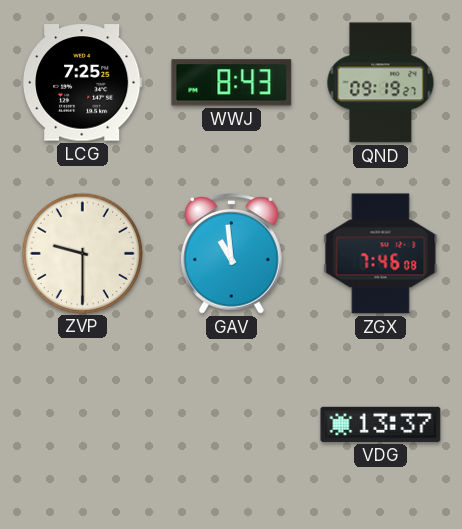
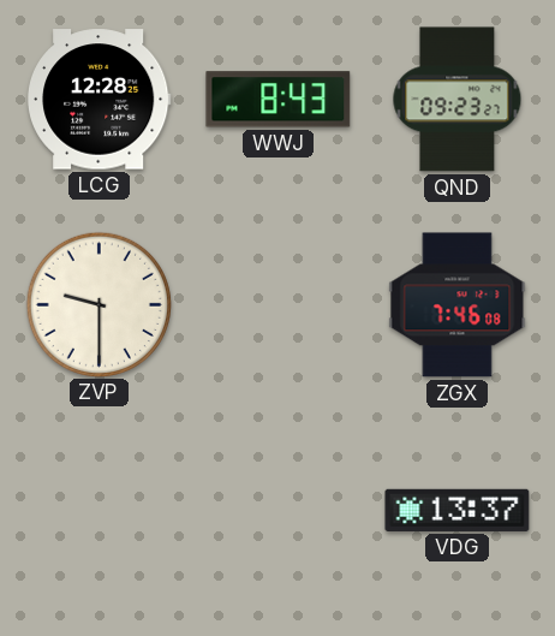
LCG: 7:25 -> 12:28
QND: 09:19 -> 09:23
GAV: 10:59 -> none
